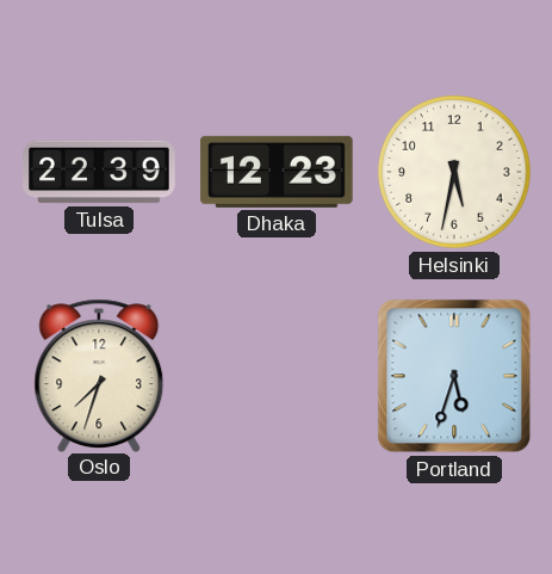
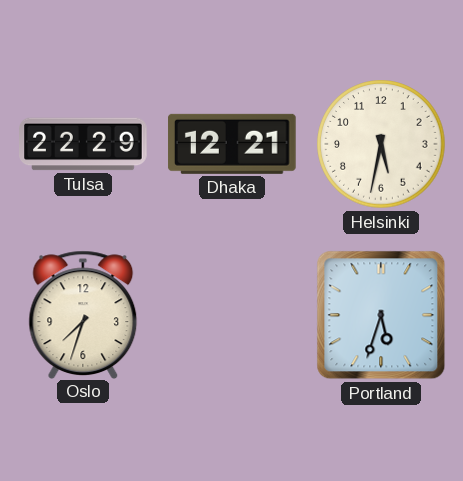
Tulsa: 22:39 -> 22:29
Dhaka: 12:23 -> 12:21
